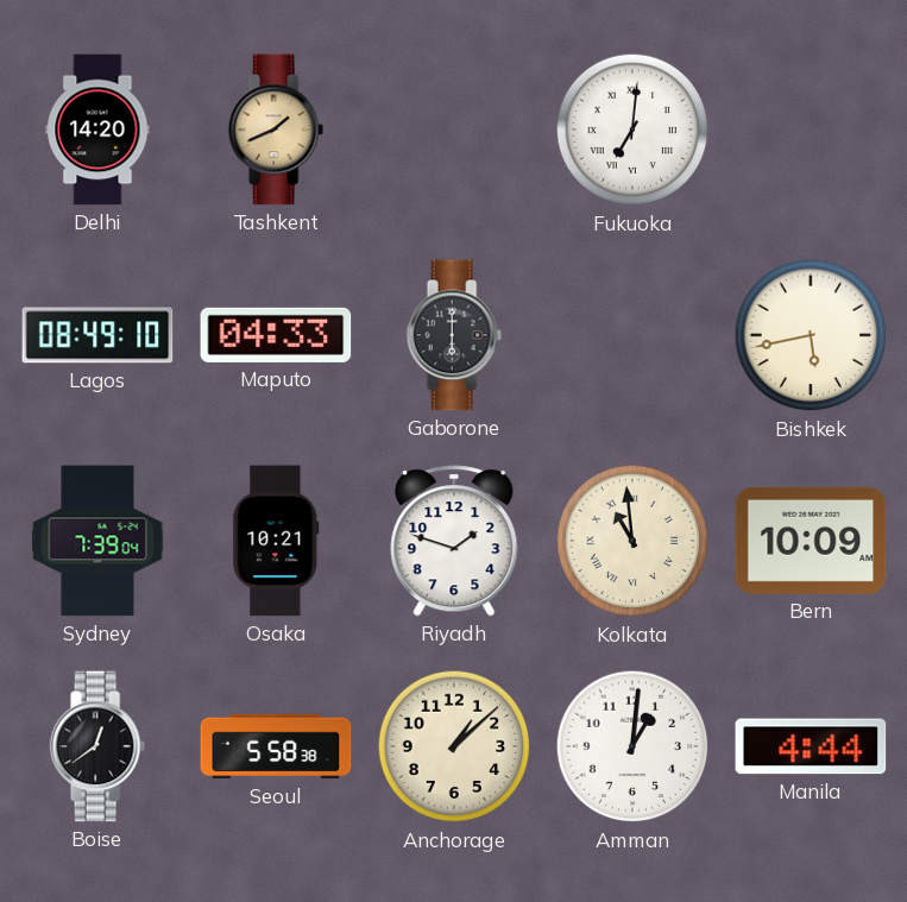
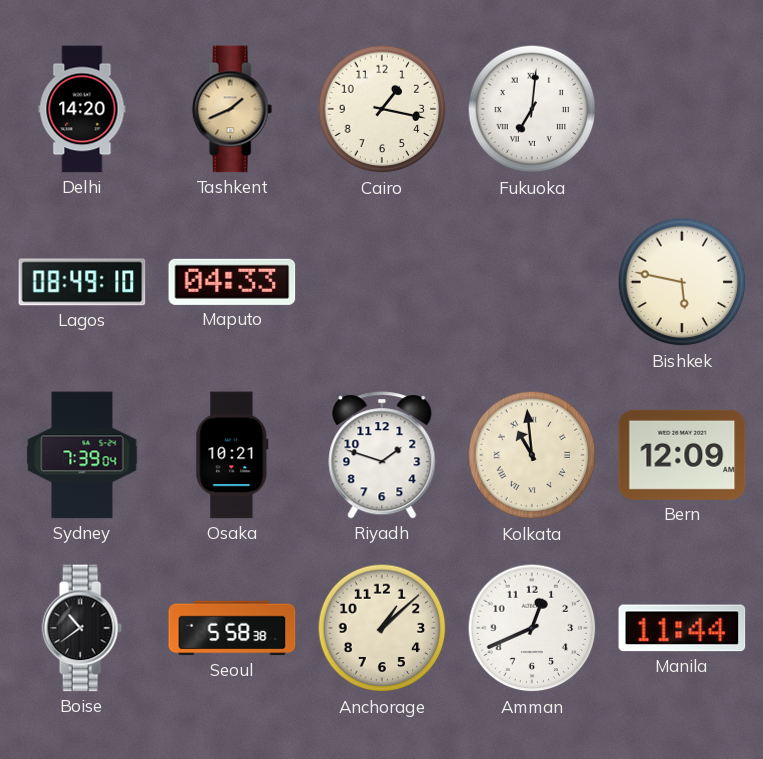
Cairo: none -> 1:17
Gaborone: 6:00 -> none
Bishkek: 5:43 -> 5:47
Bern: 10:09 -> 12:09
Boise: 12:39 -> 10:39
Amman: 1:01 -> 12:41
Manila: 4:44 -> 11:44
